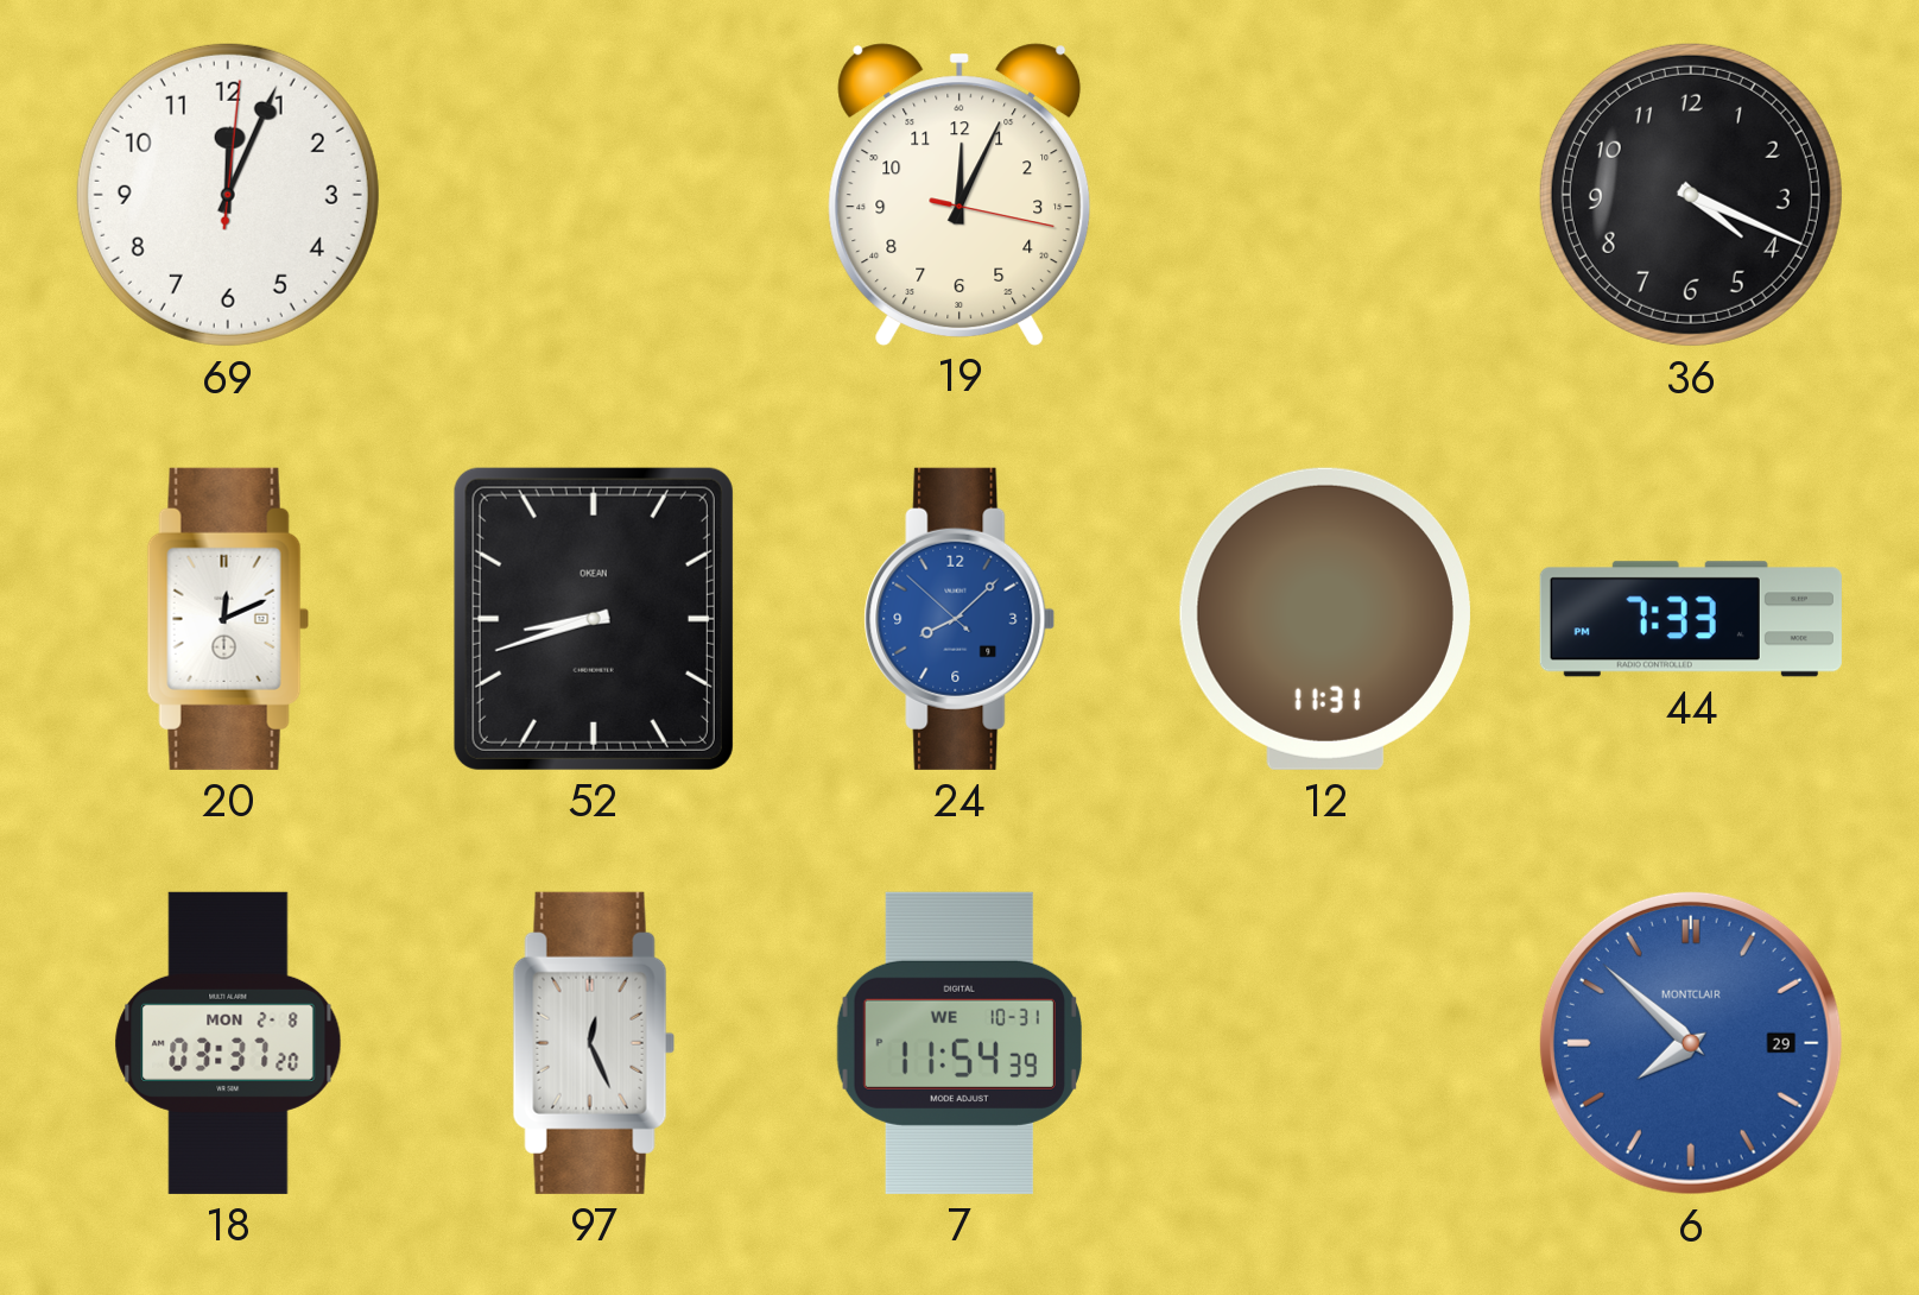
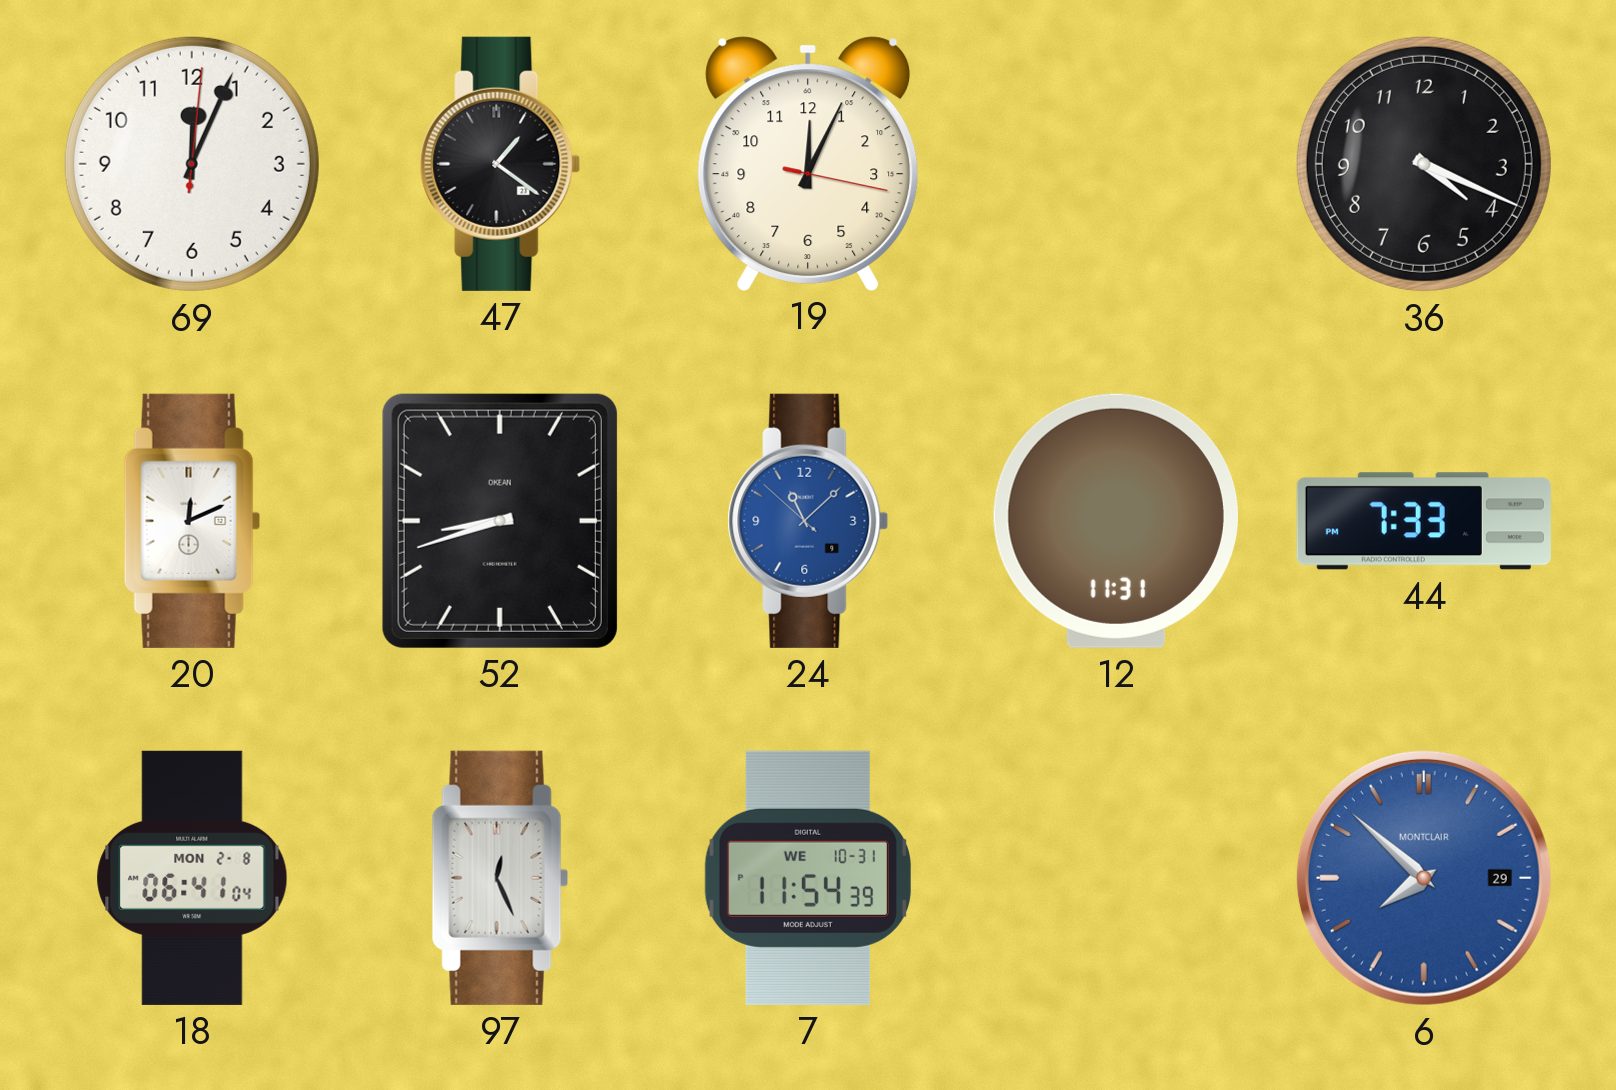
47: none -> 1:21
24: 8:07 -> 11:07
18: 03:37 -> 06:41
